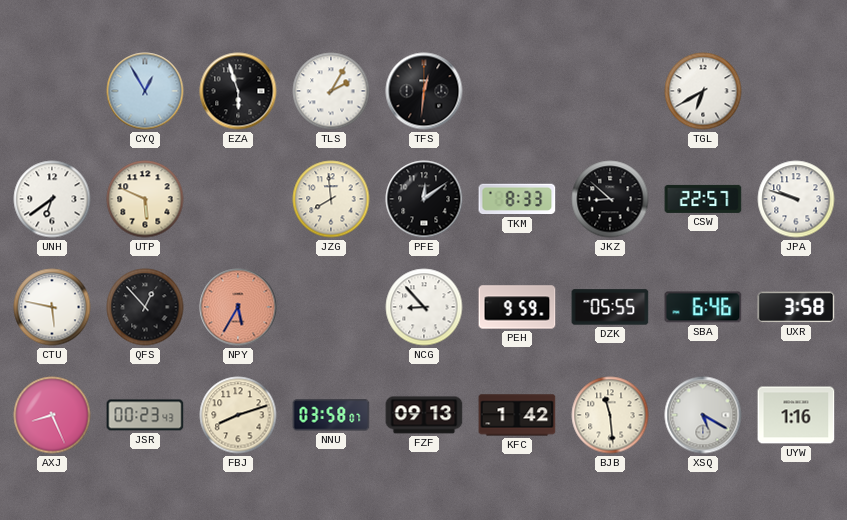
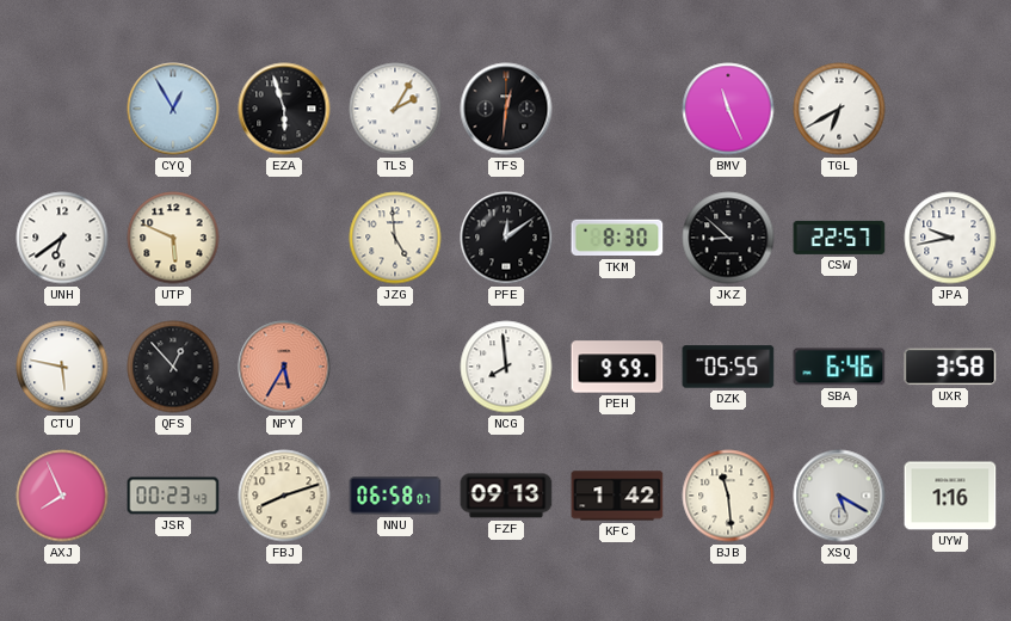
BMV: none -> 11:26
JZG: 7:59 -> 4:59
TKM: 8:33 -> 8:30
JPA: 9:48 -> 9:43
NCG: 8:53 -> 7:59
AXJ: 8:26 -> 7:56
NNU: 03:58 -> 06:58
